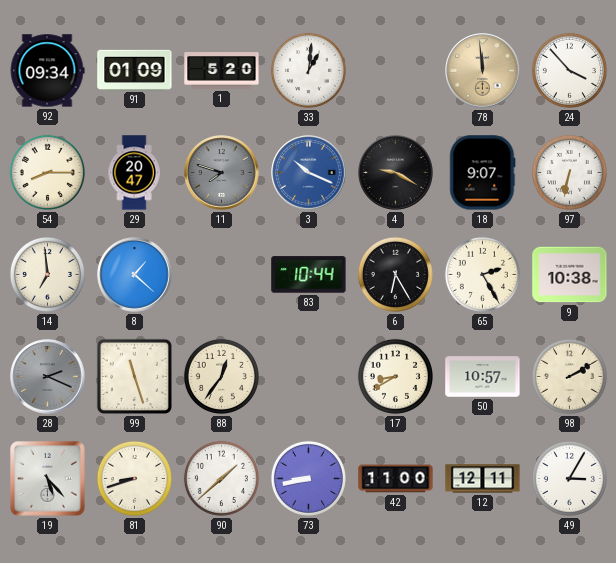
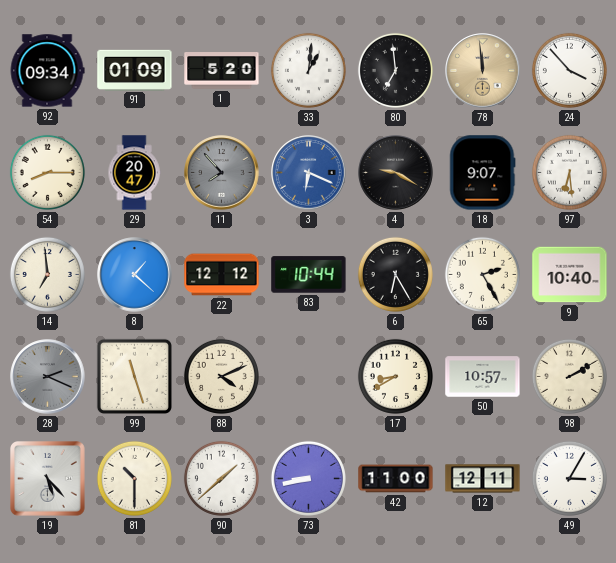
80: none -> 6:59
11: 7:48 -> 7:53
3: 10:19 -> 6:19
97: 6:32 -> 6:29
22: none -> 12:12
9: 10:38 -> 10:40
88: 12:36 -> 4:11
81: 8:42 -> 10:30
